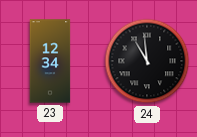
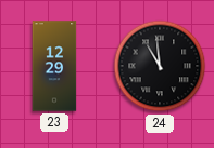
23: 12:34 -> 12:29
